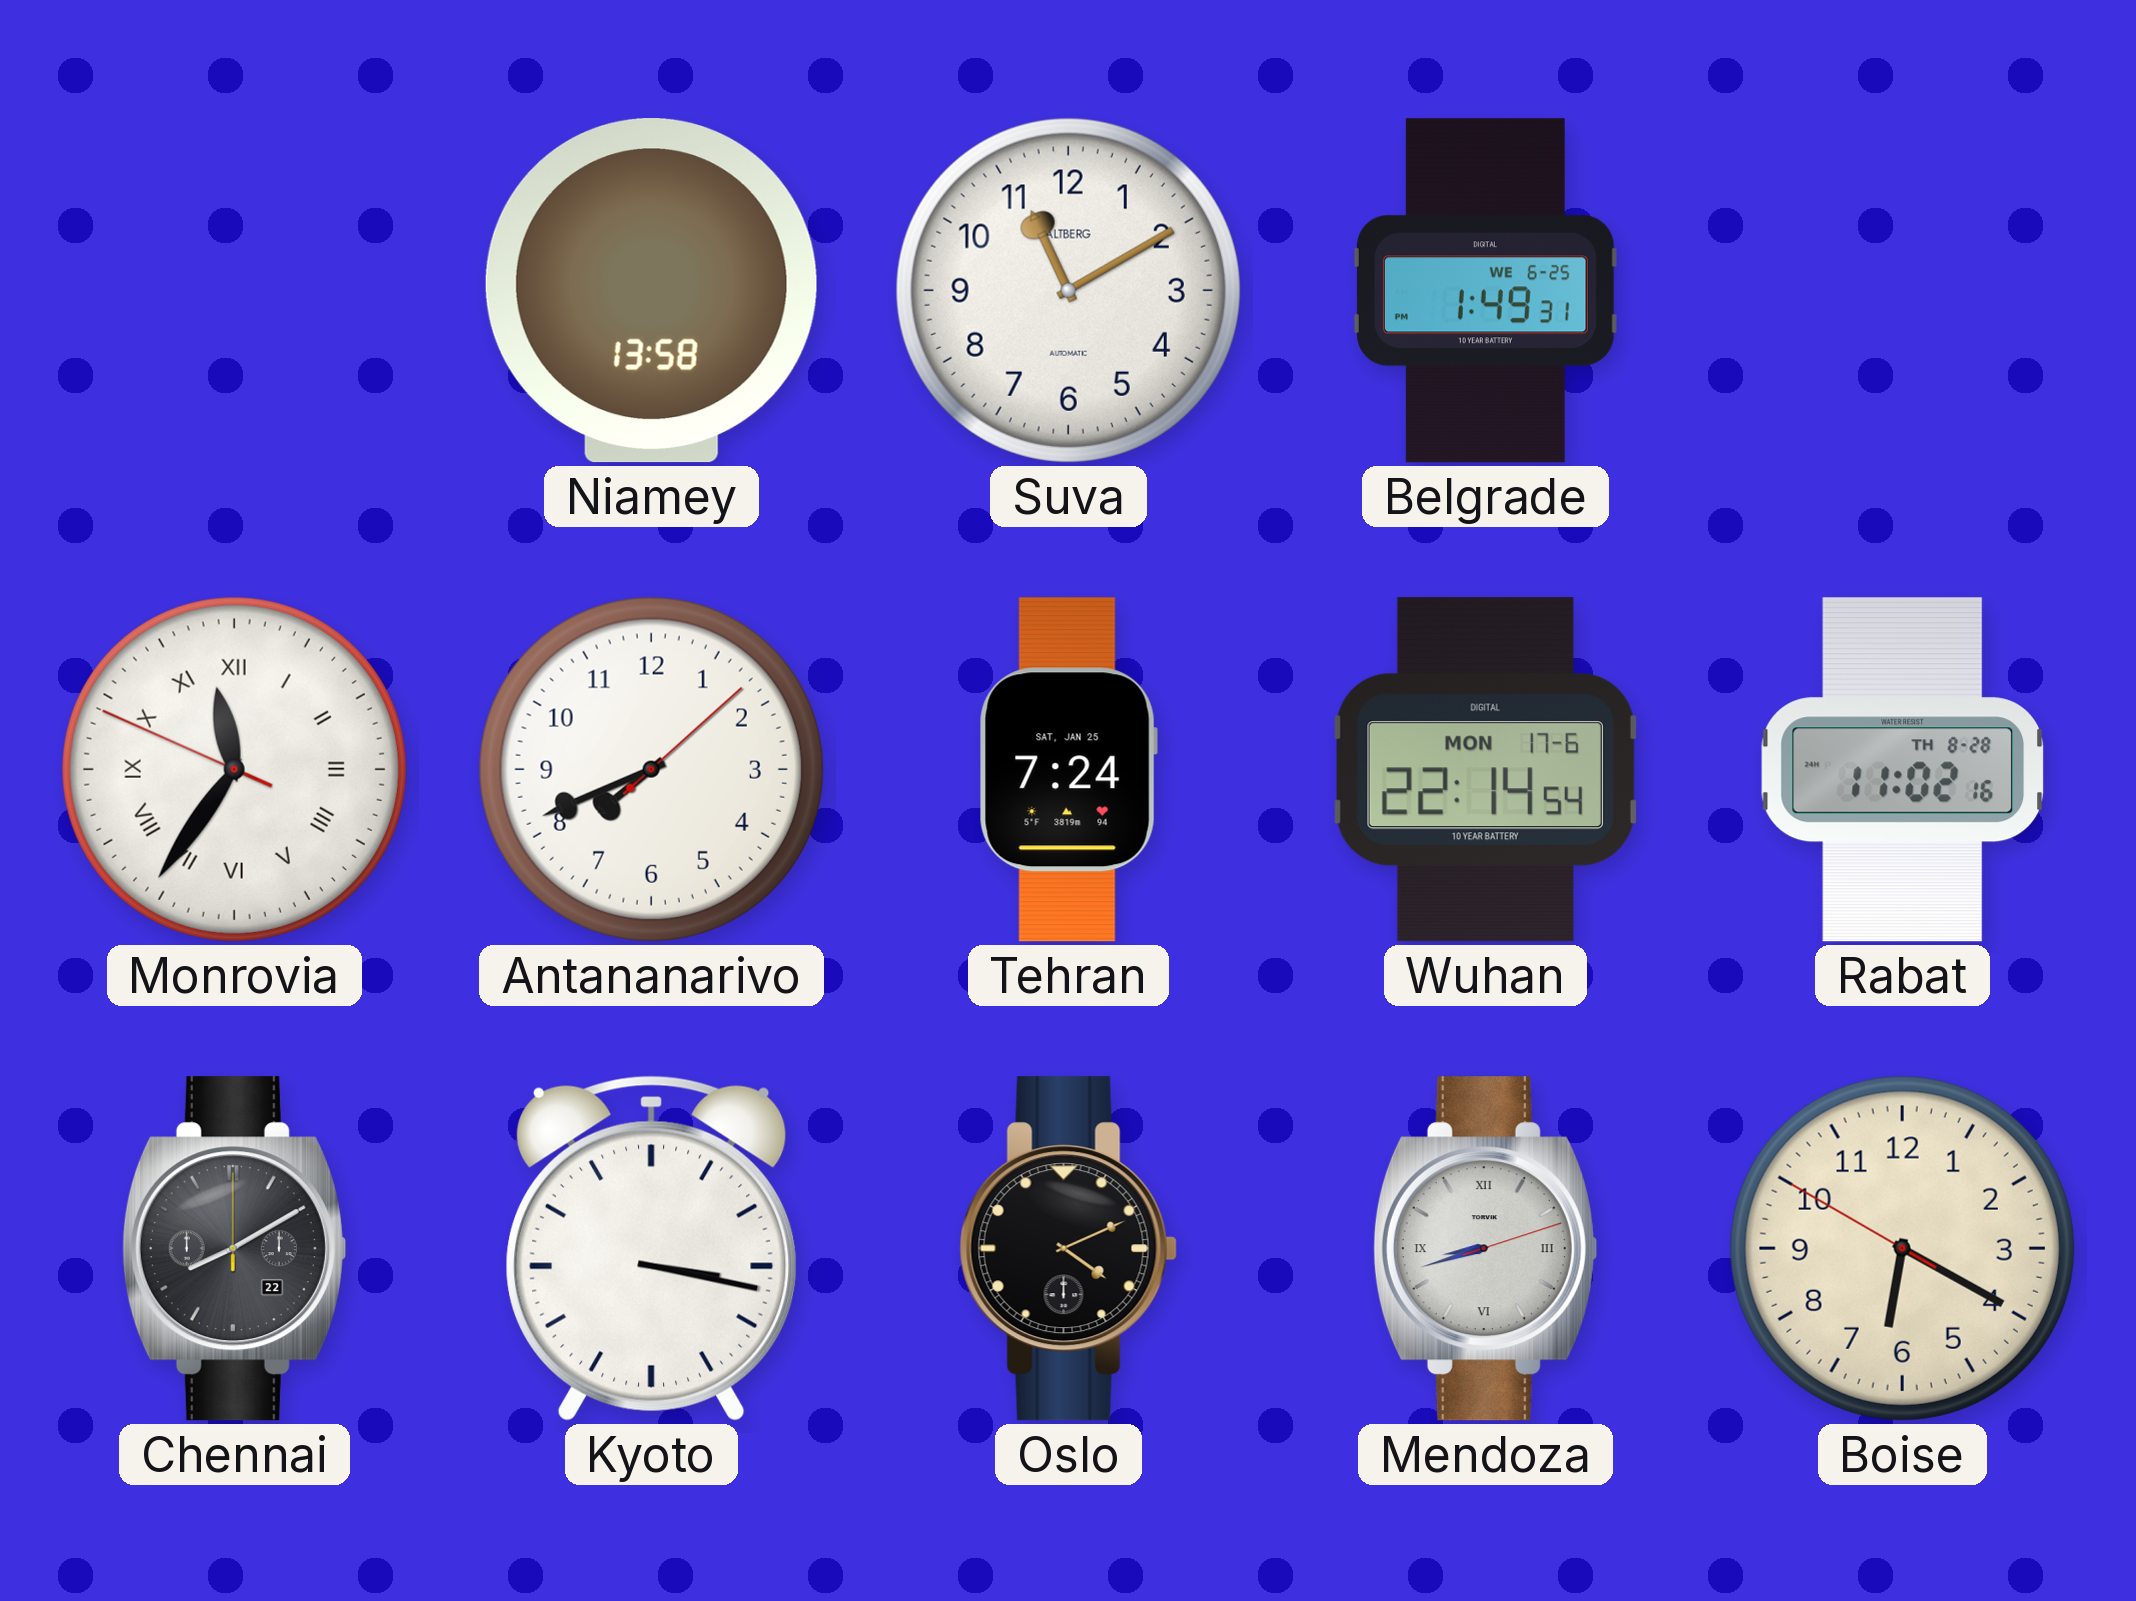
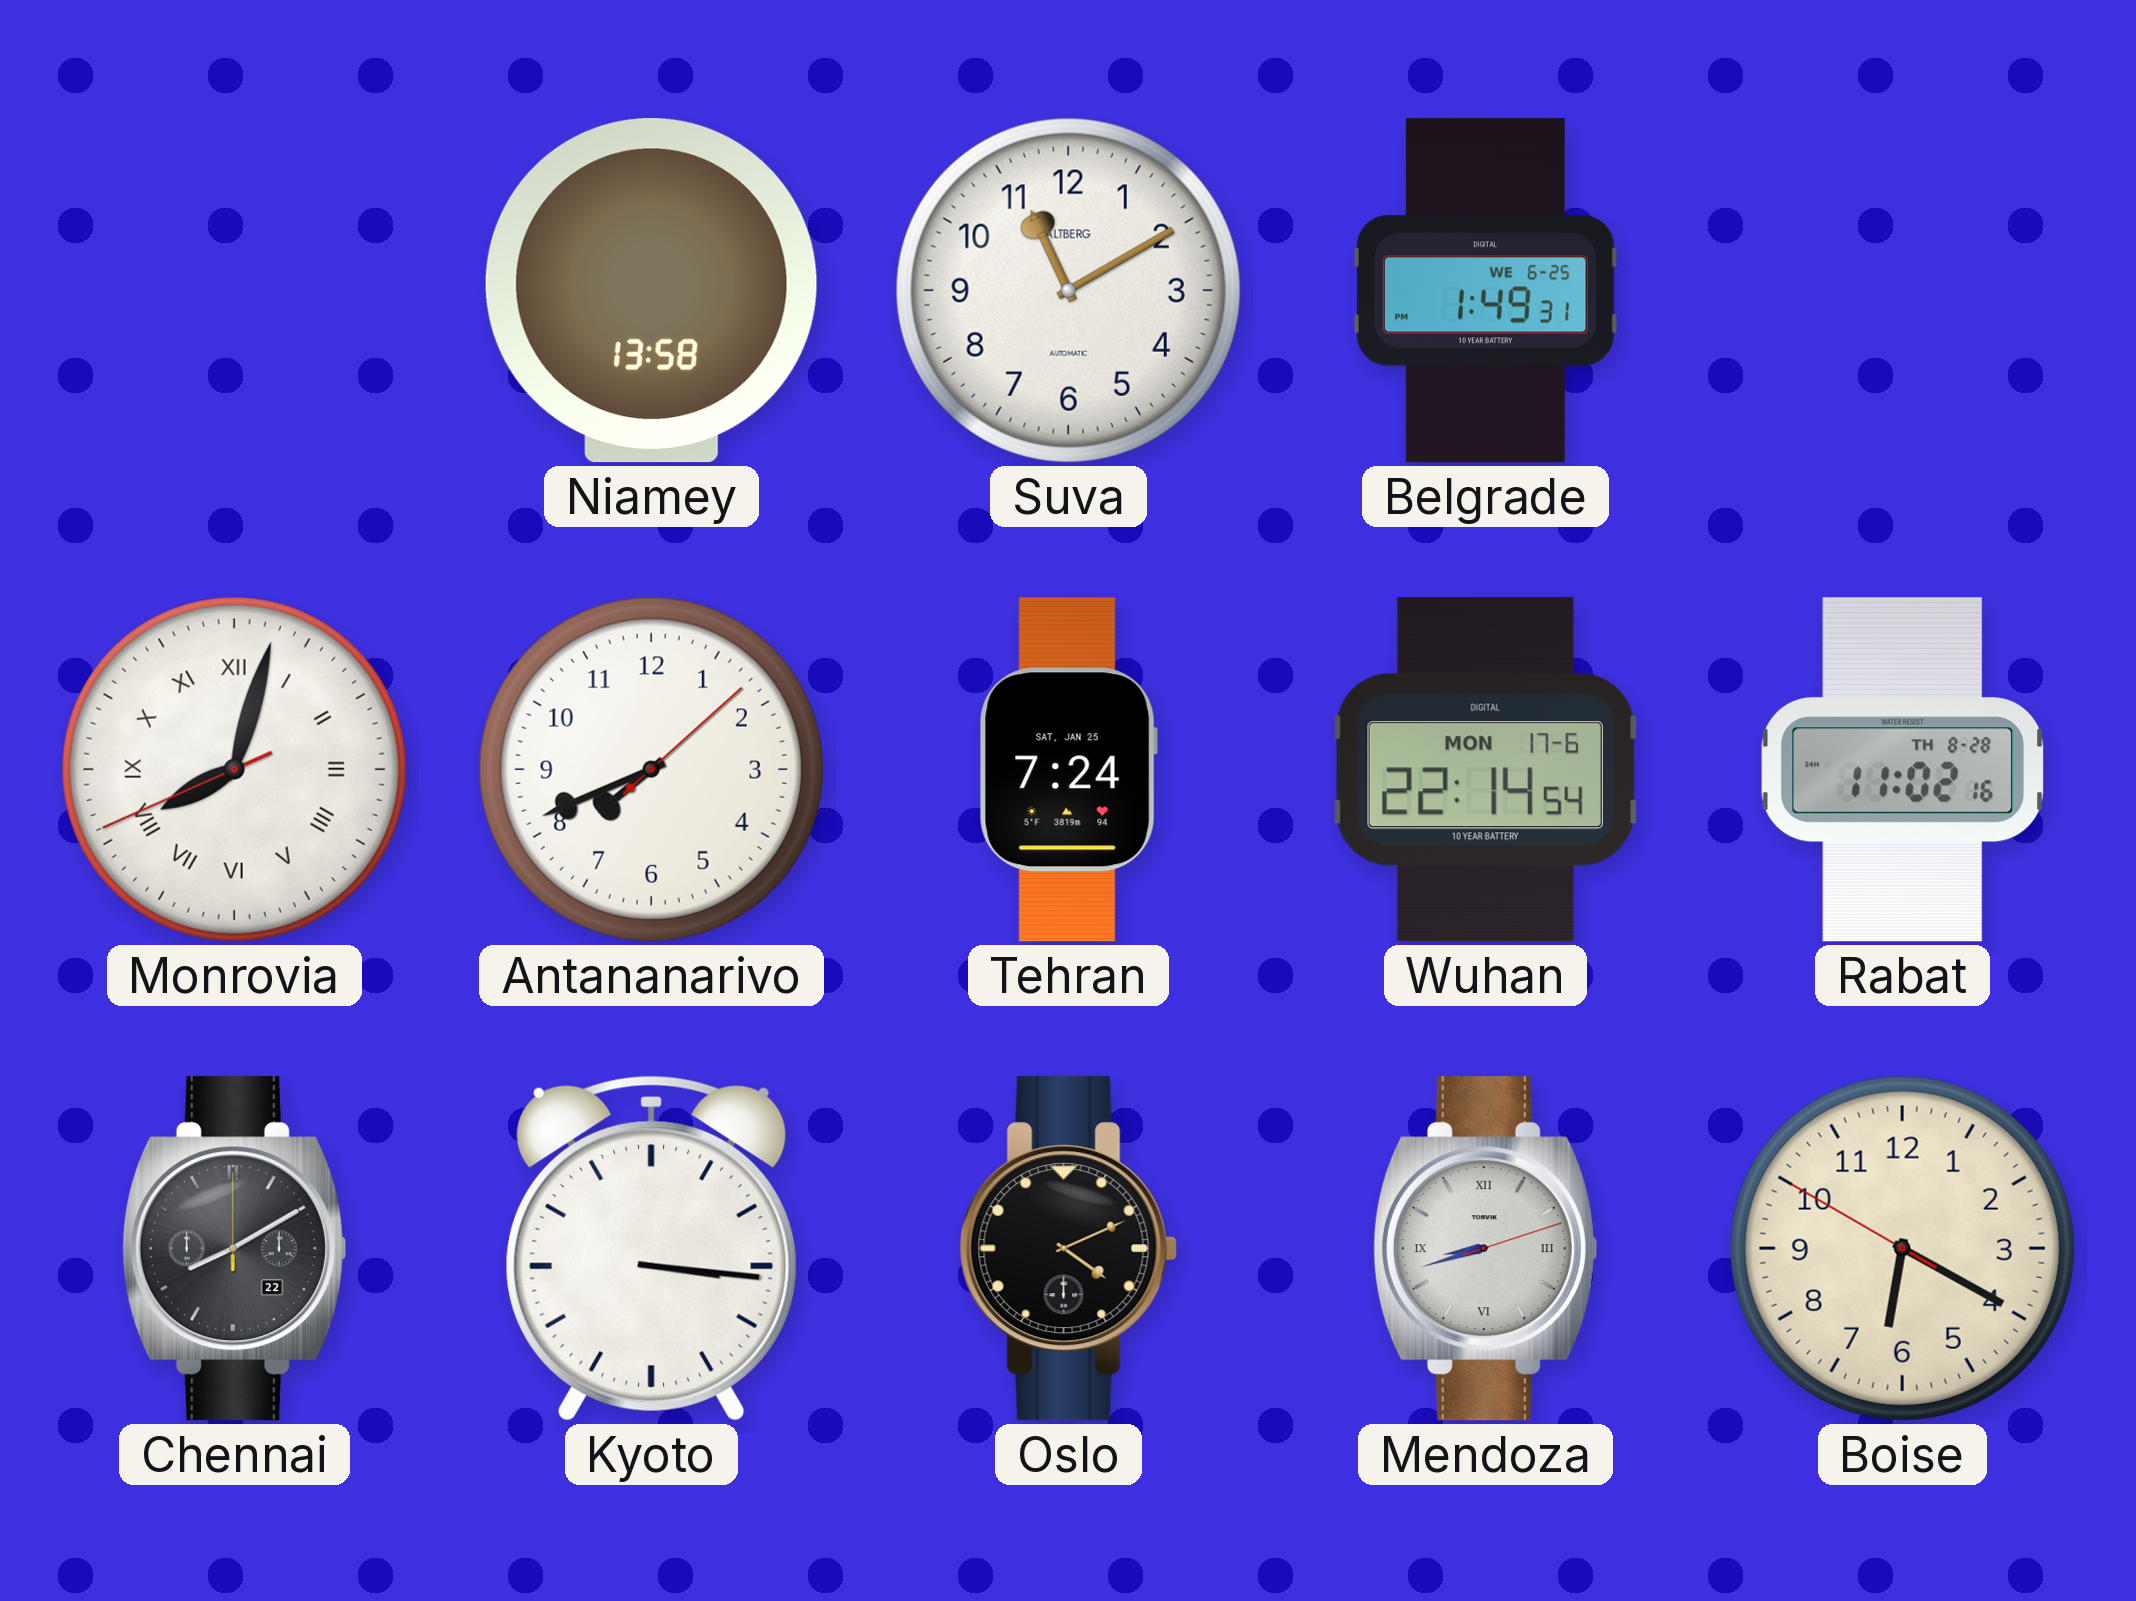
Monrovia: 11:35 -> 8:02
Kyoto: 3:17 -> 3:16
